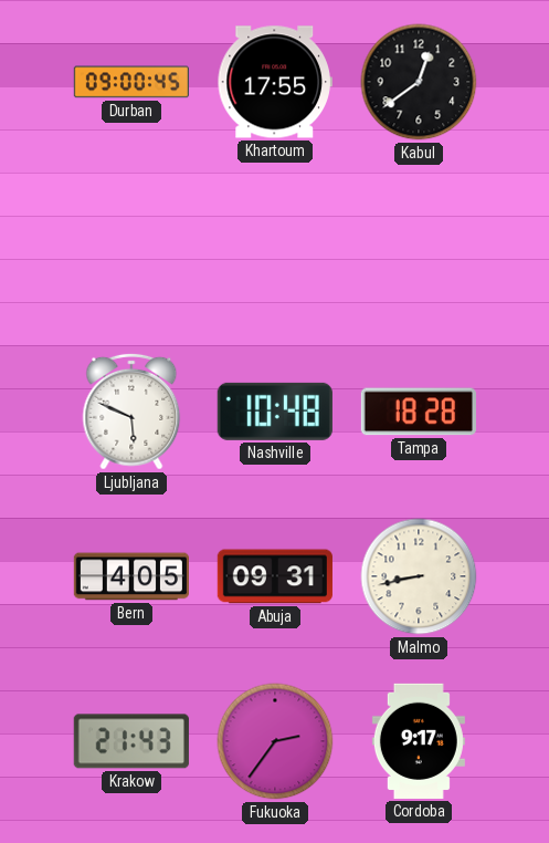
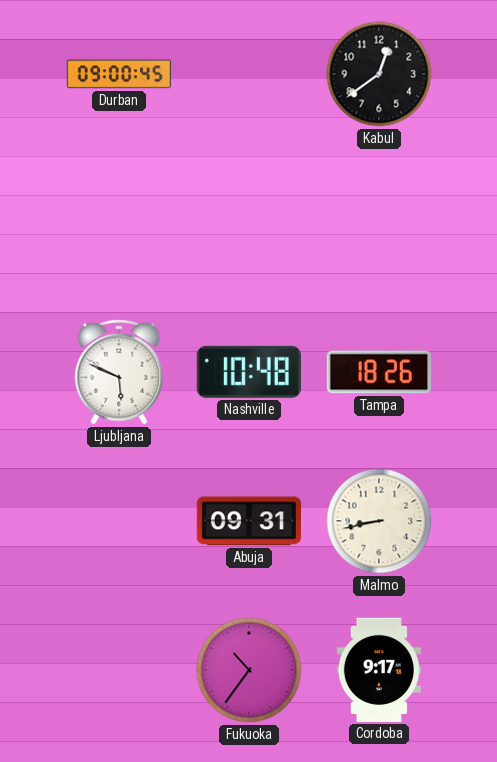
Khartoum: 17:55 -> none
Tampa: 18:28 -> 18:26
Bern: 4:05 -> none
Krakow: 21:43 -> none
Fukuoka: 2:36 -> 10:36
